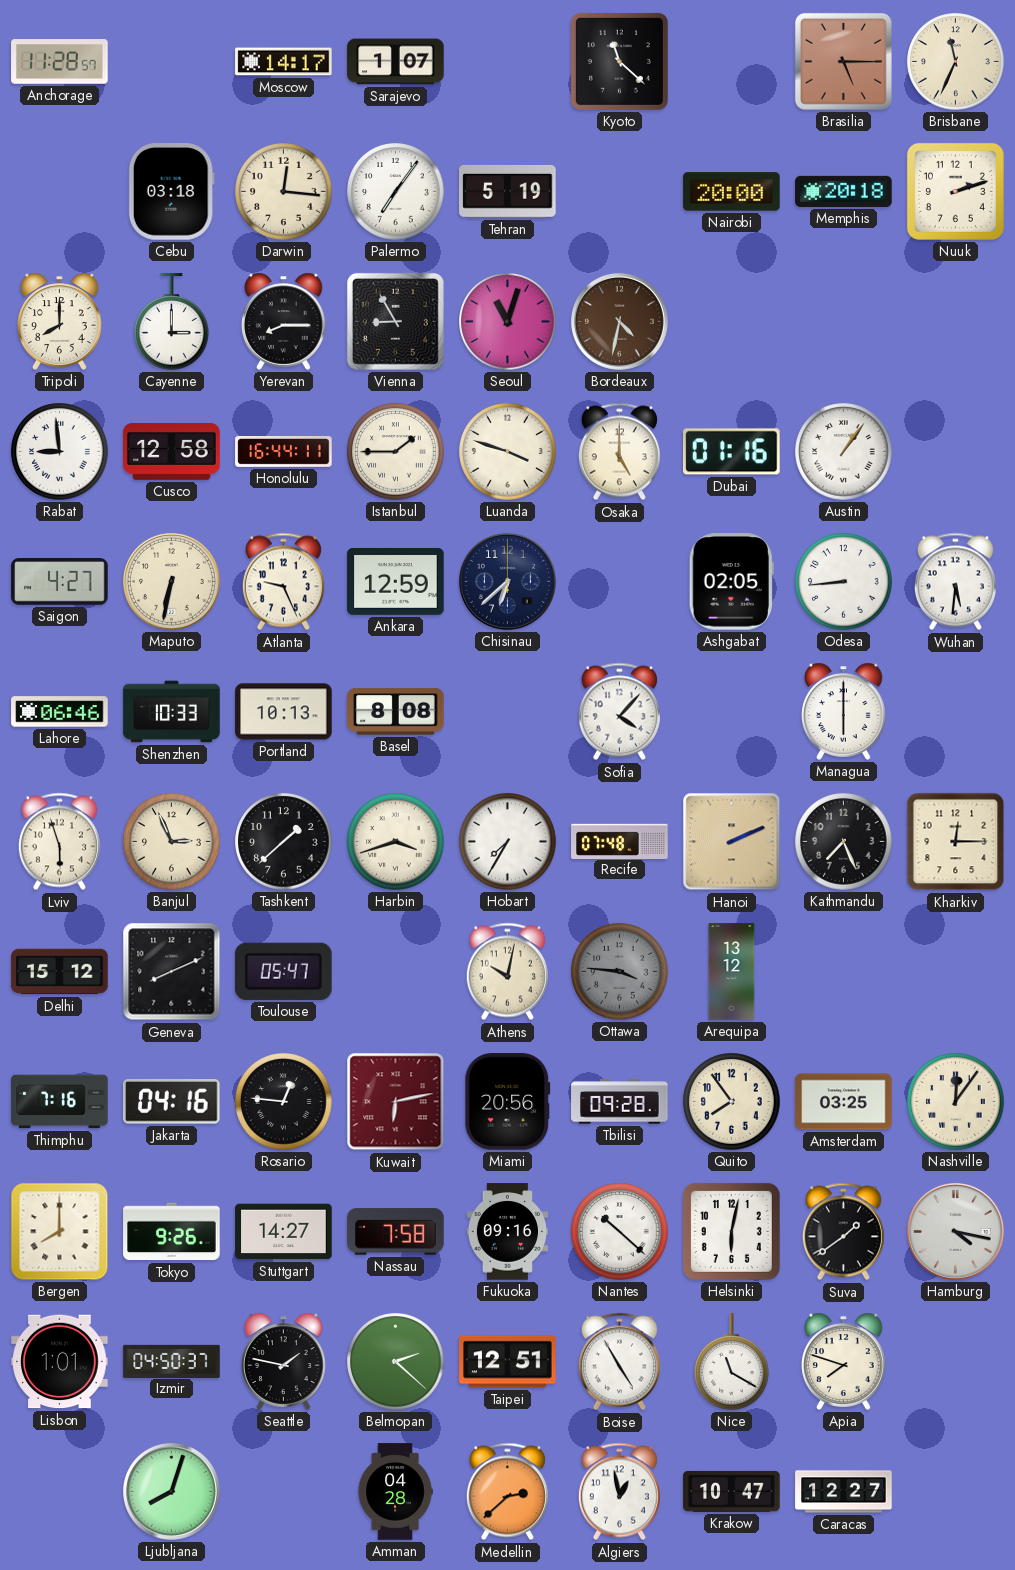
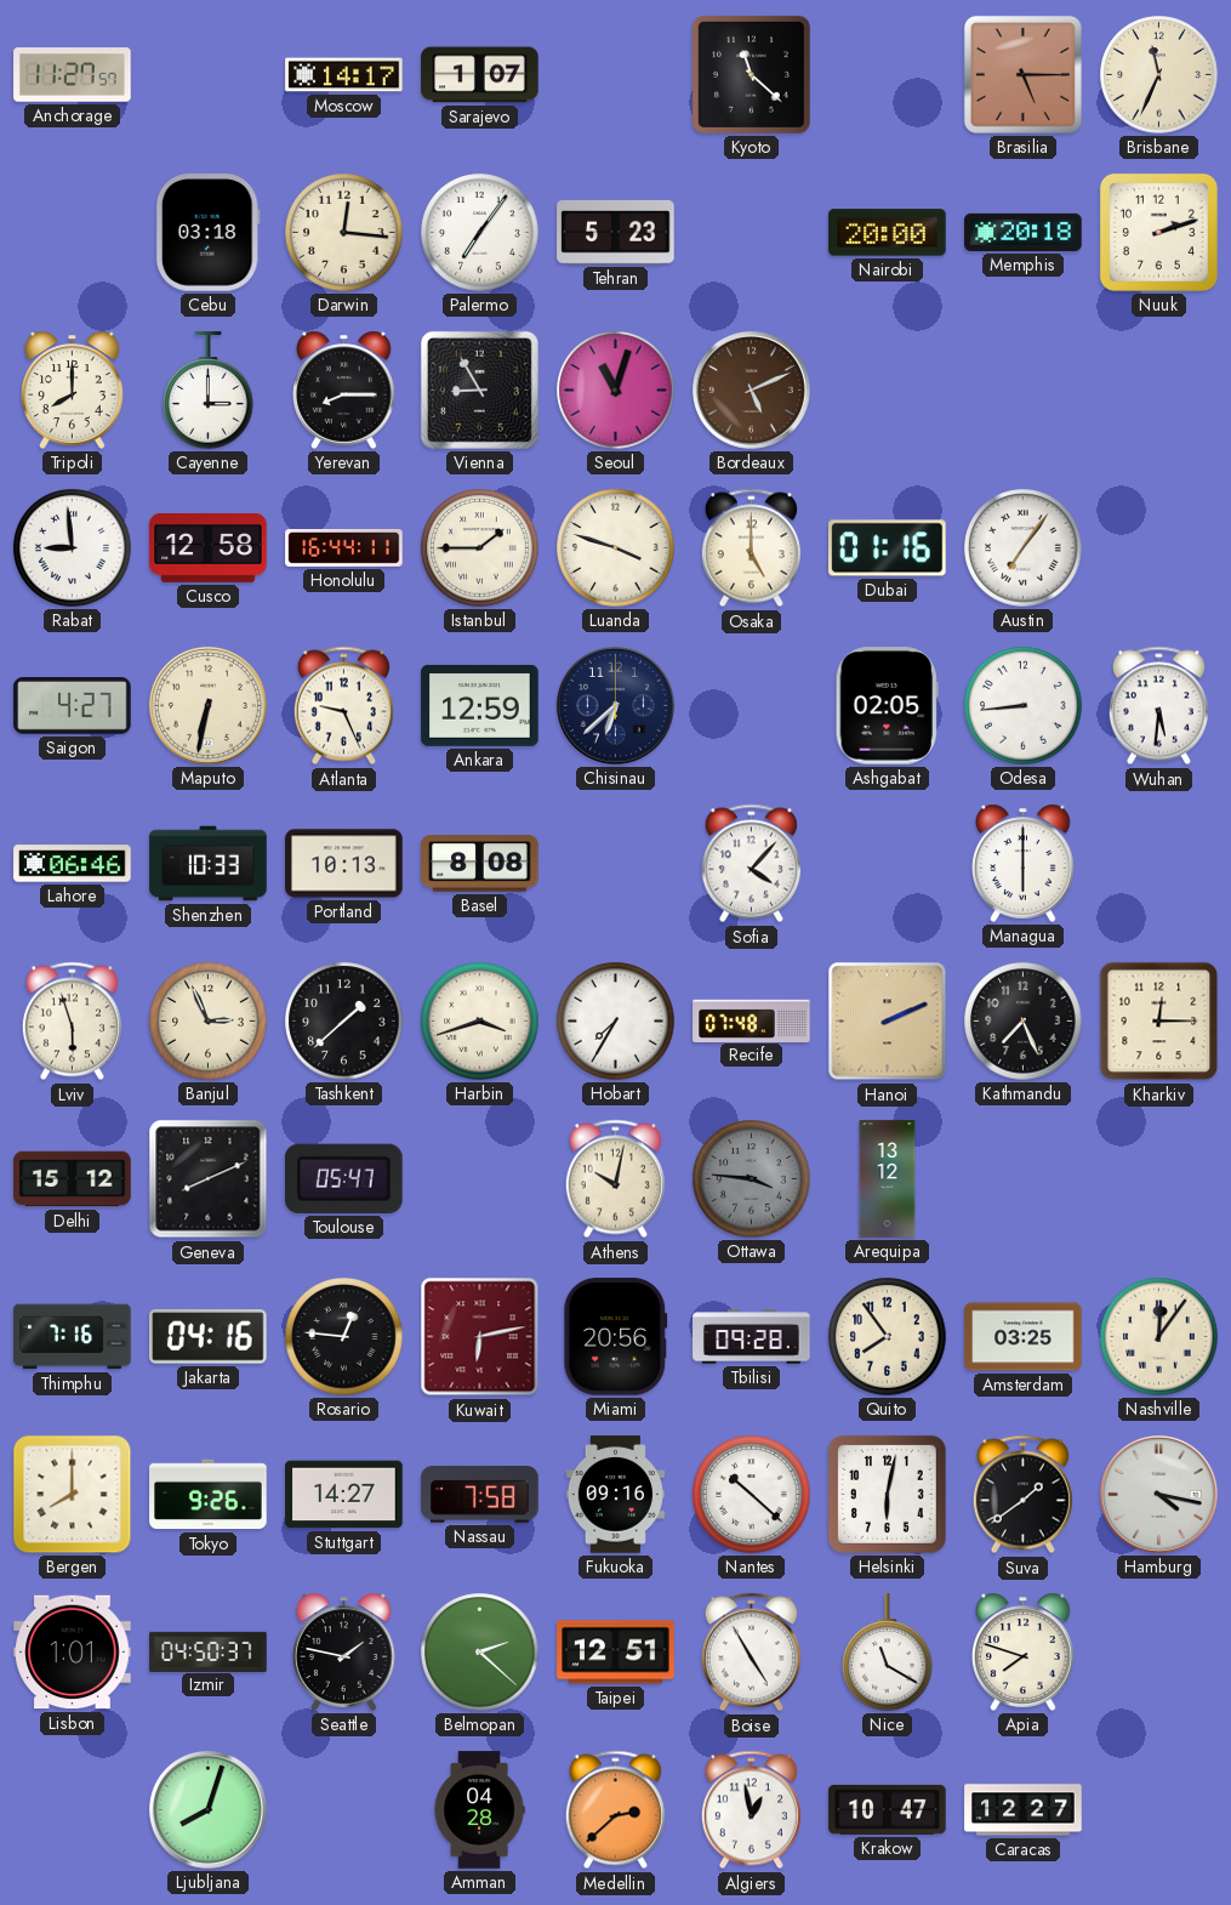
Anchorage: 11:28 -> 11:27
Tehran: 5:19 -> 5:23
Bordeaux: 4:32 -> 5:11
Austin: 1:06 -> 7:06
